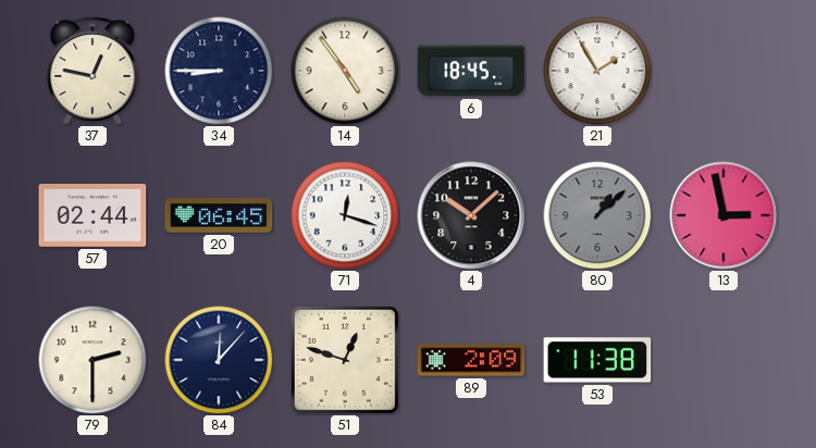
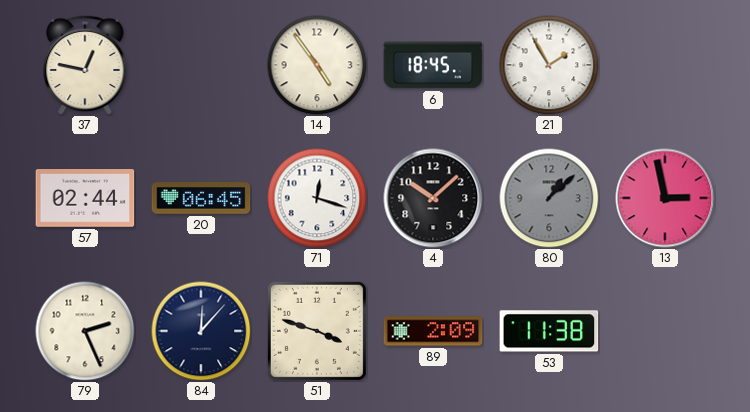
34: 8:45 -> none
79: 2:30 -> 2:26
51: 12:48 -> 3:48
